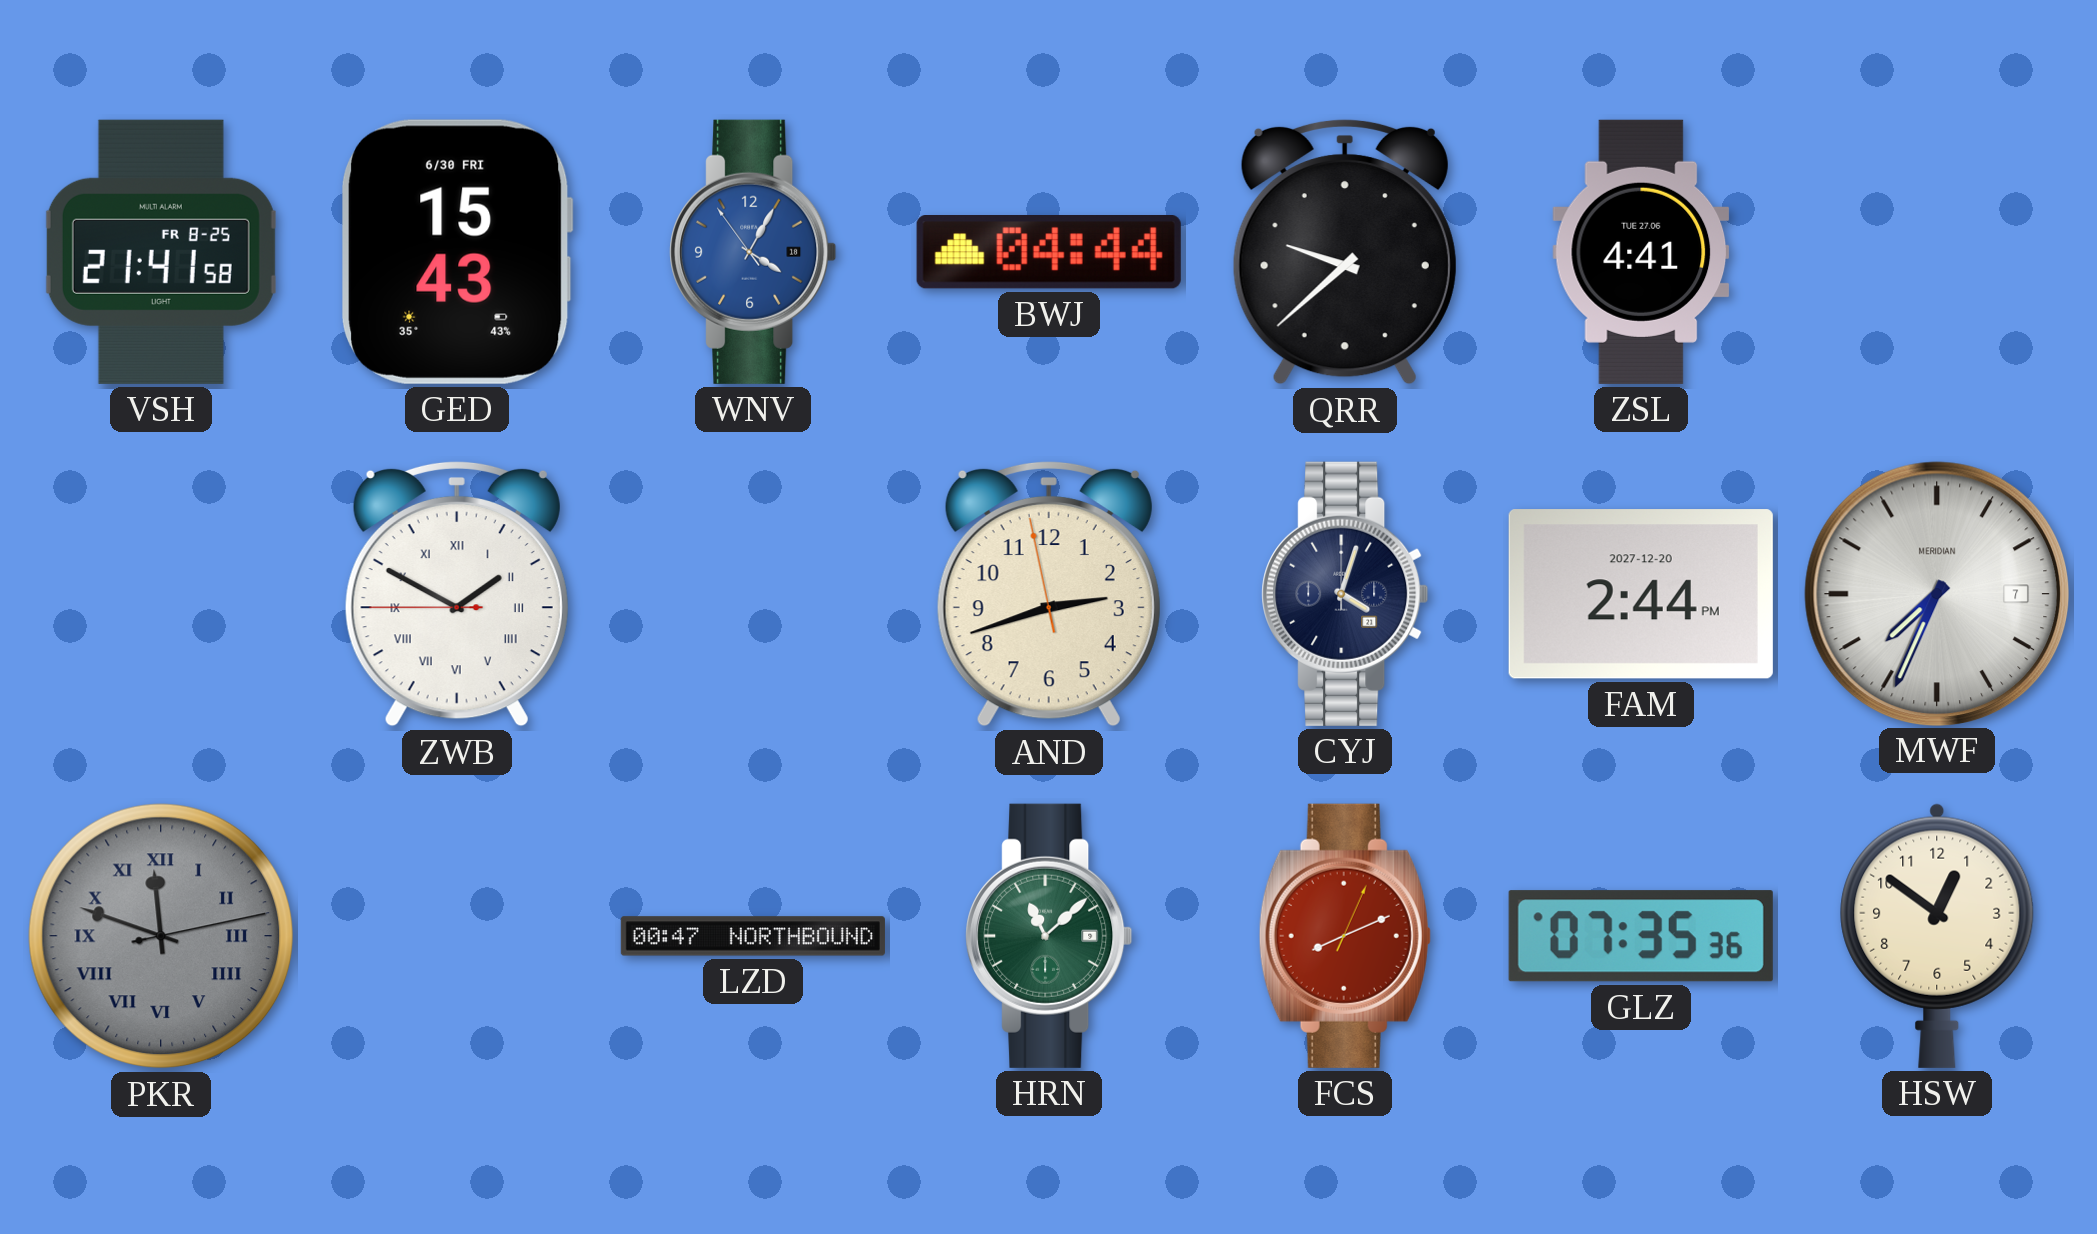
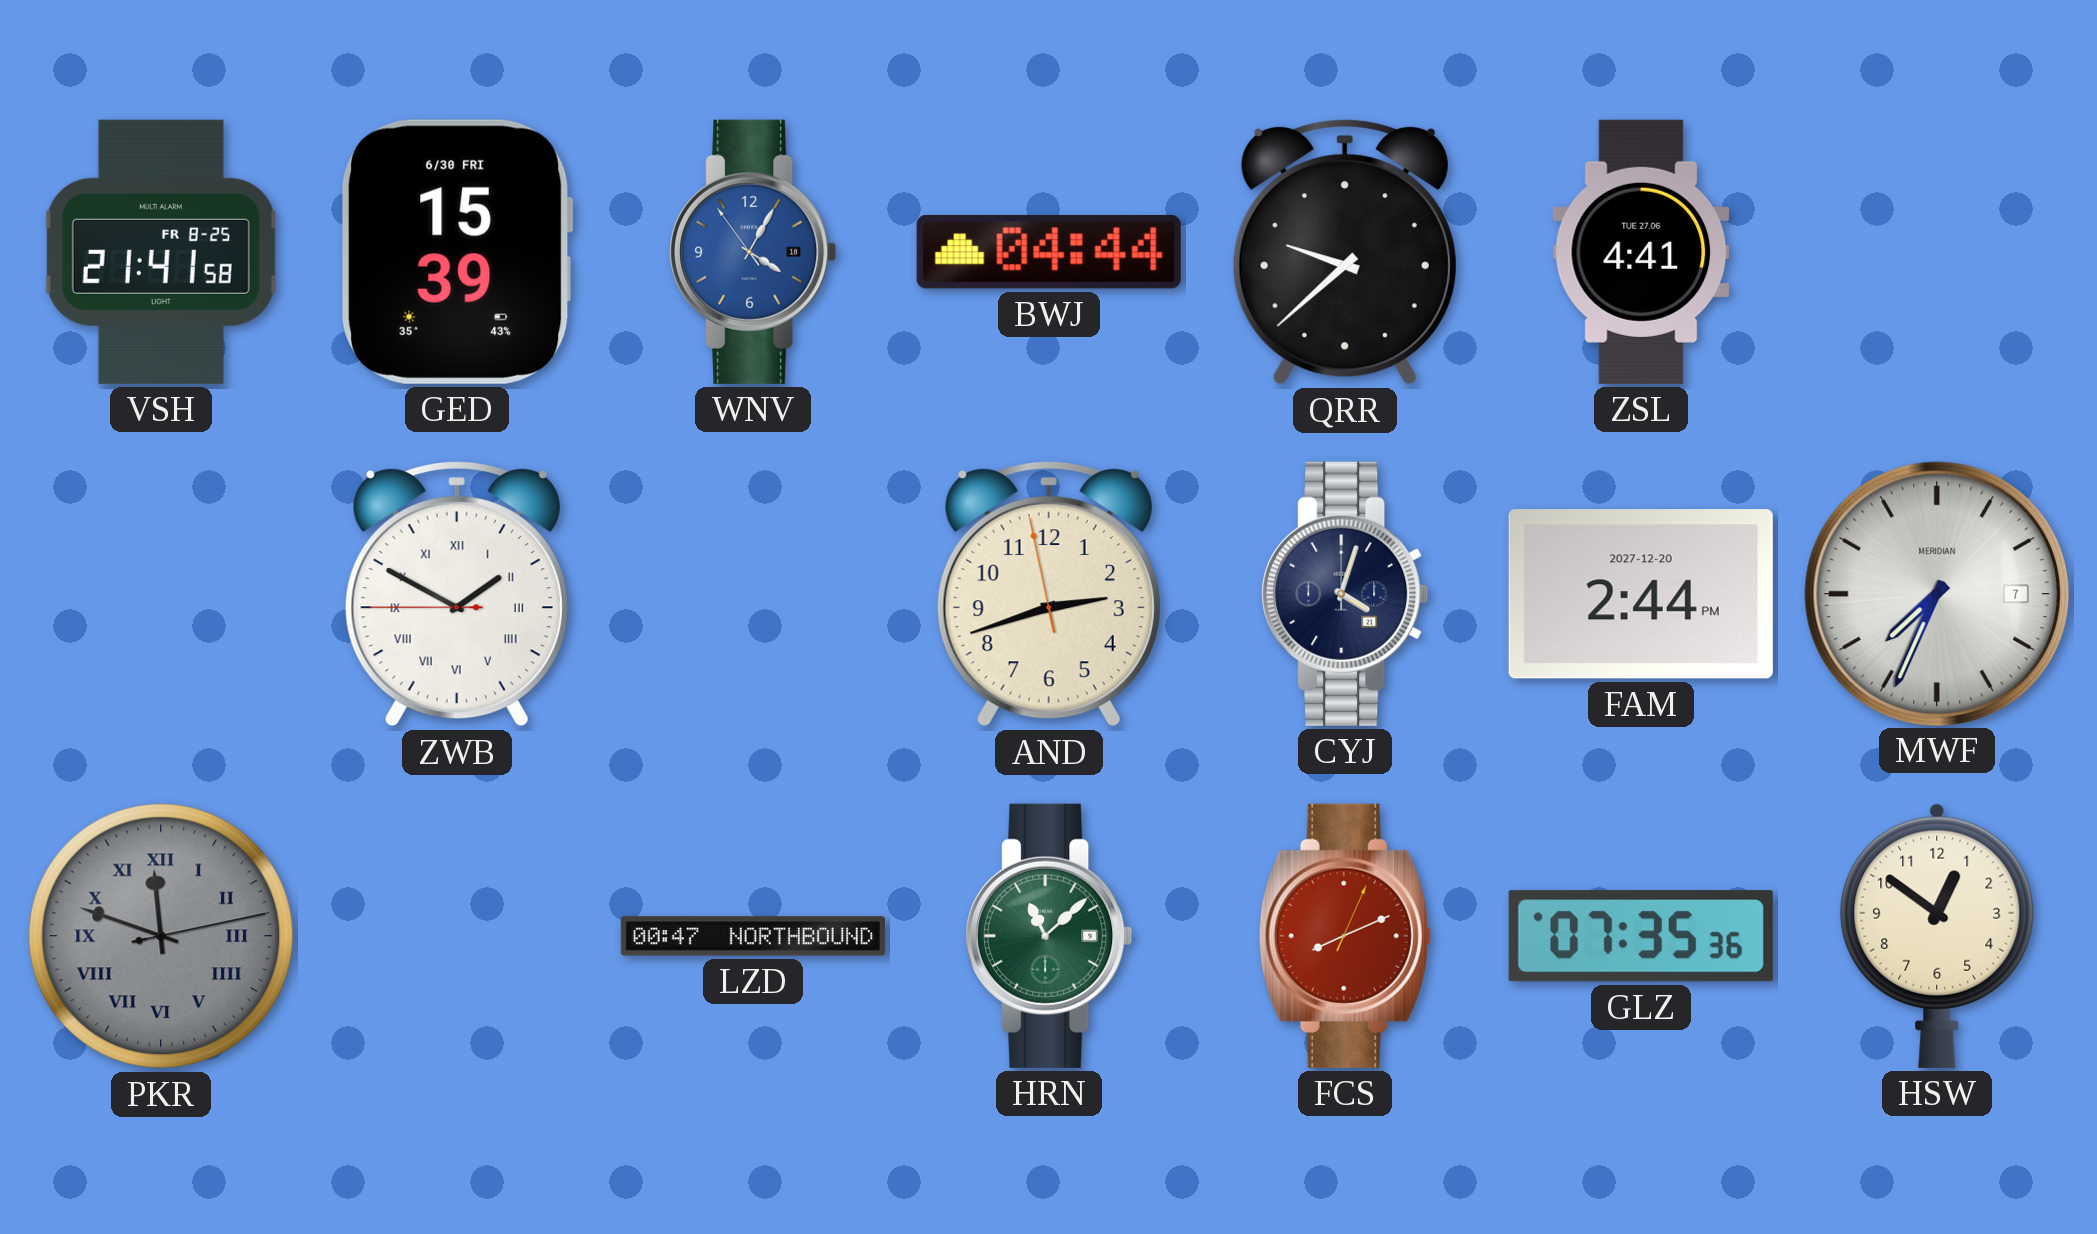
GED: 15:43 -> 15:39
